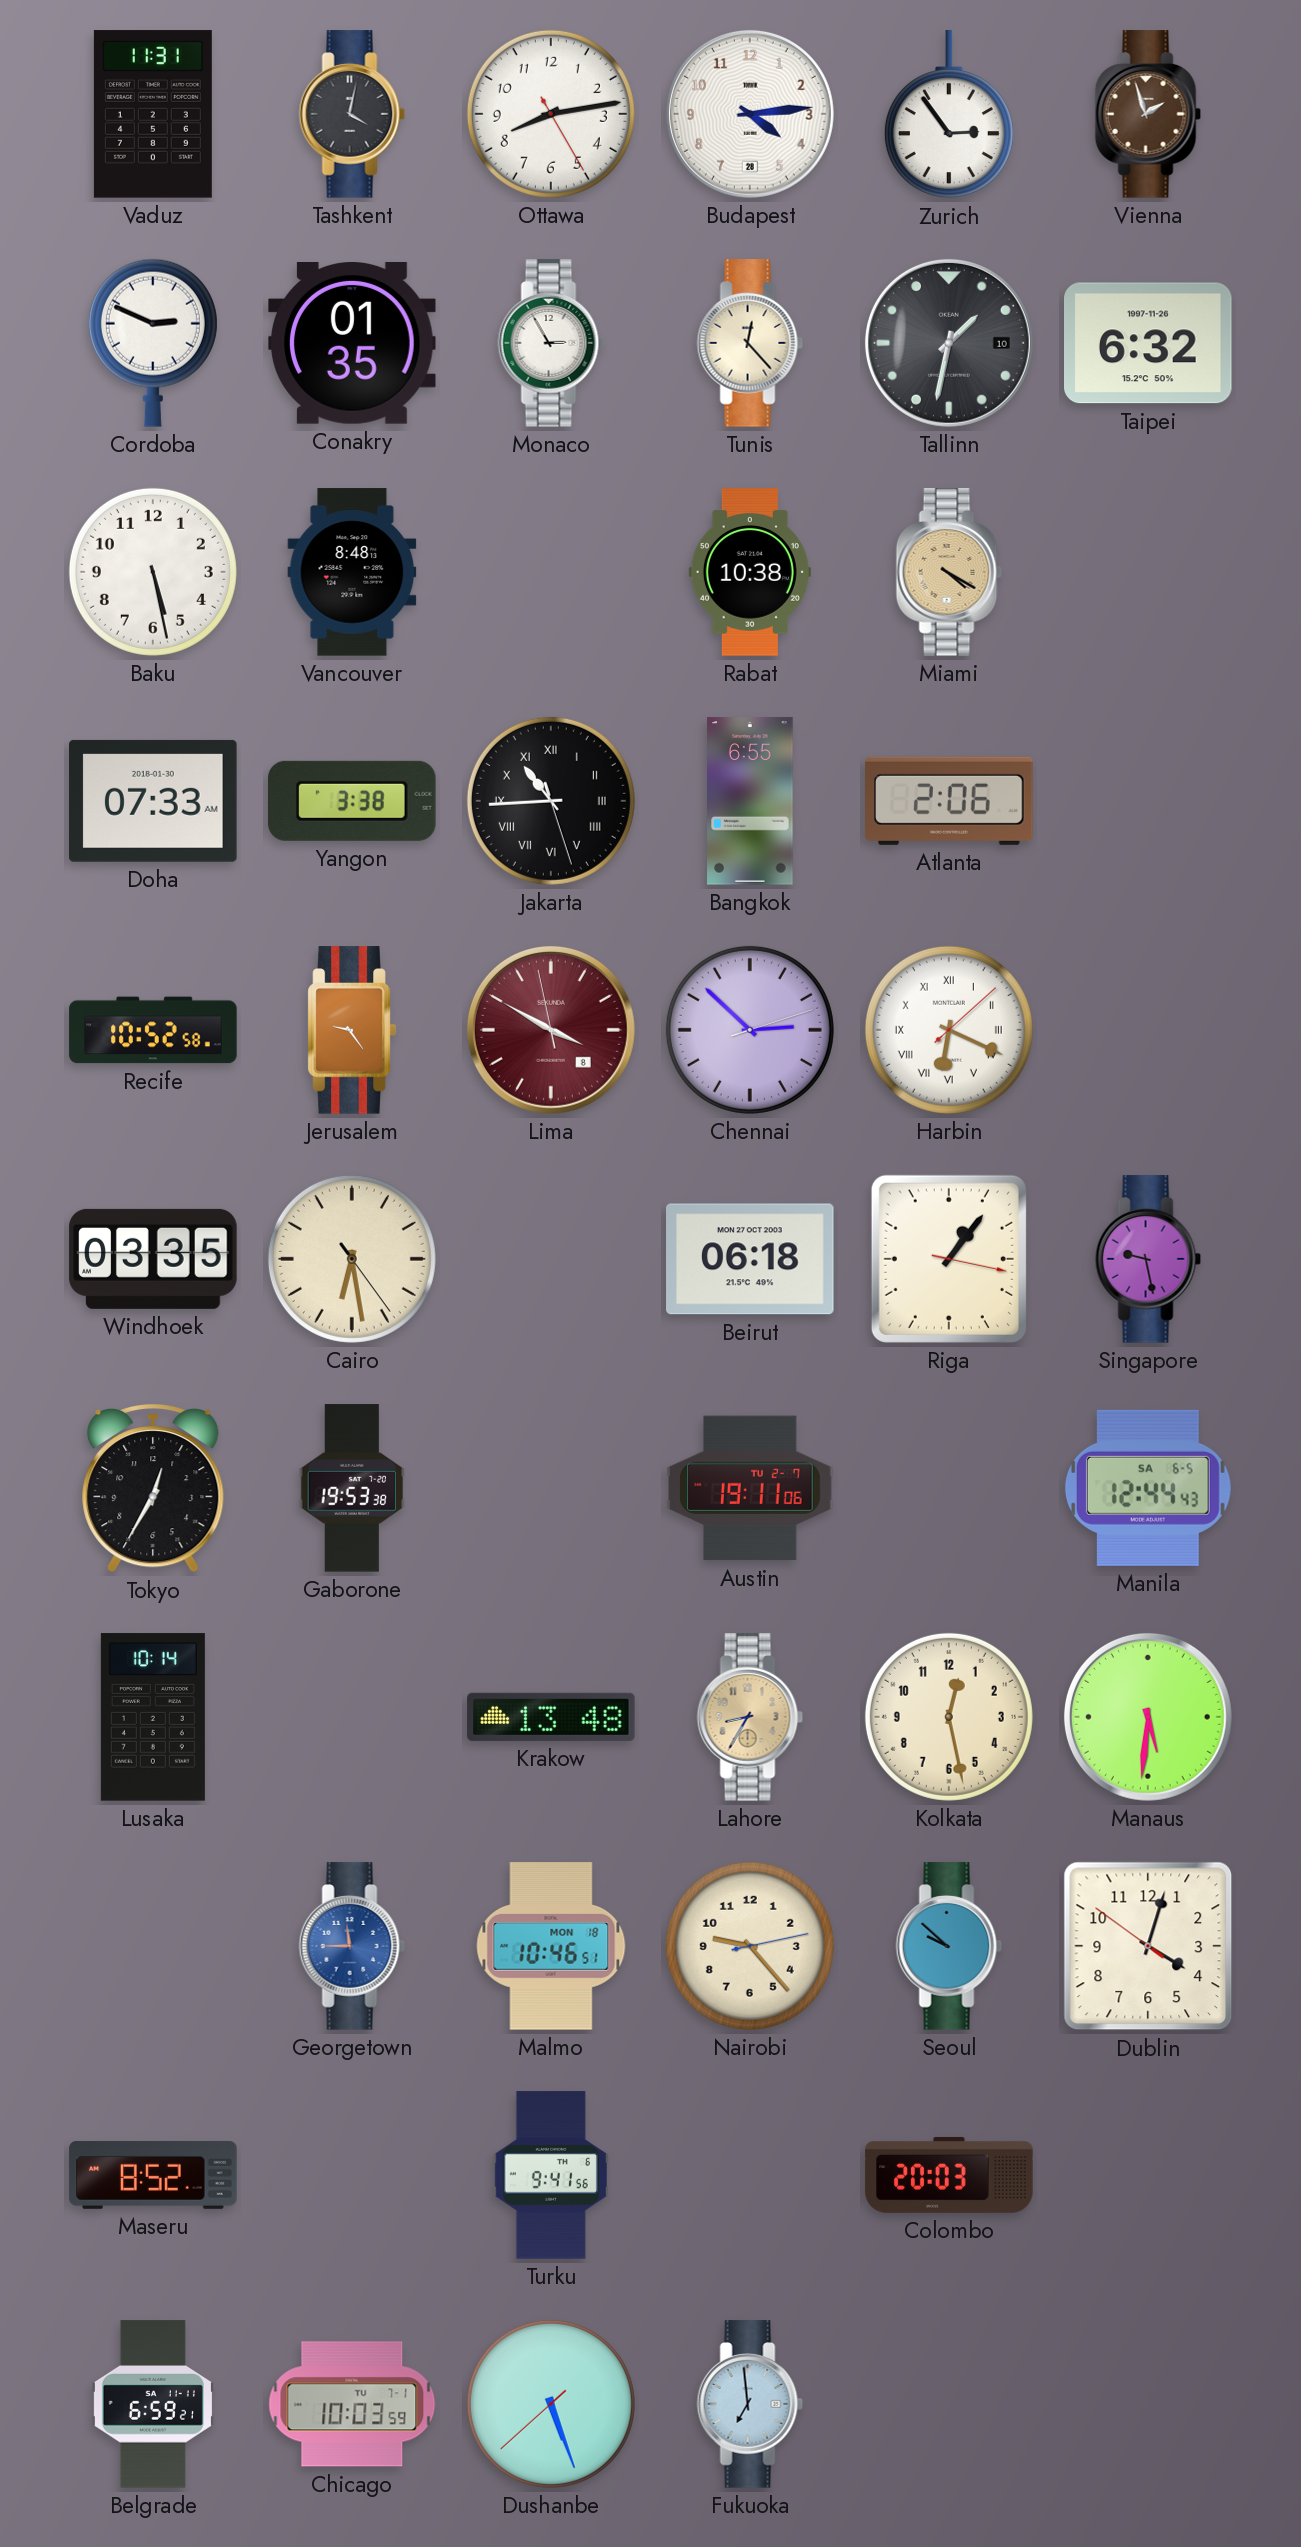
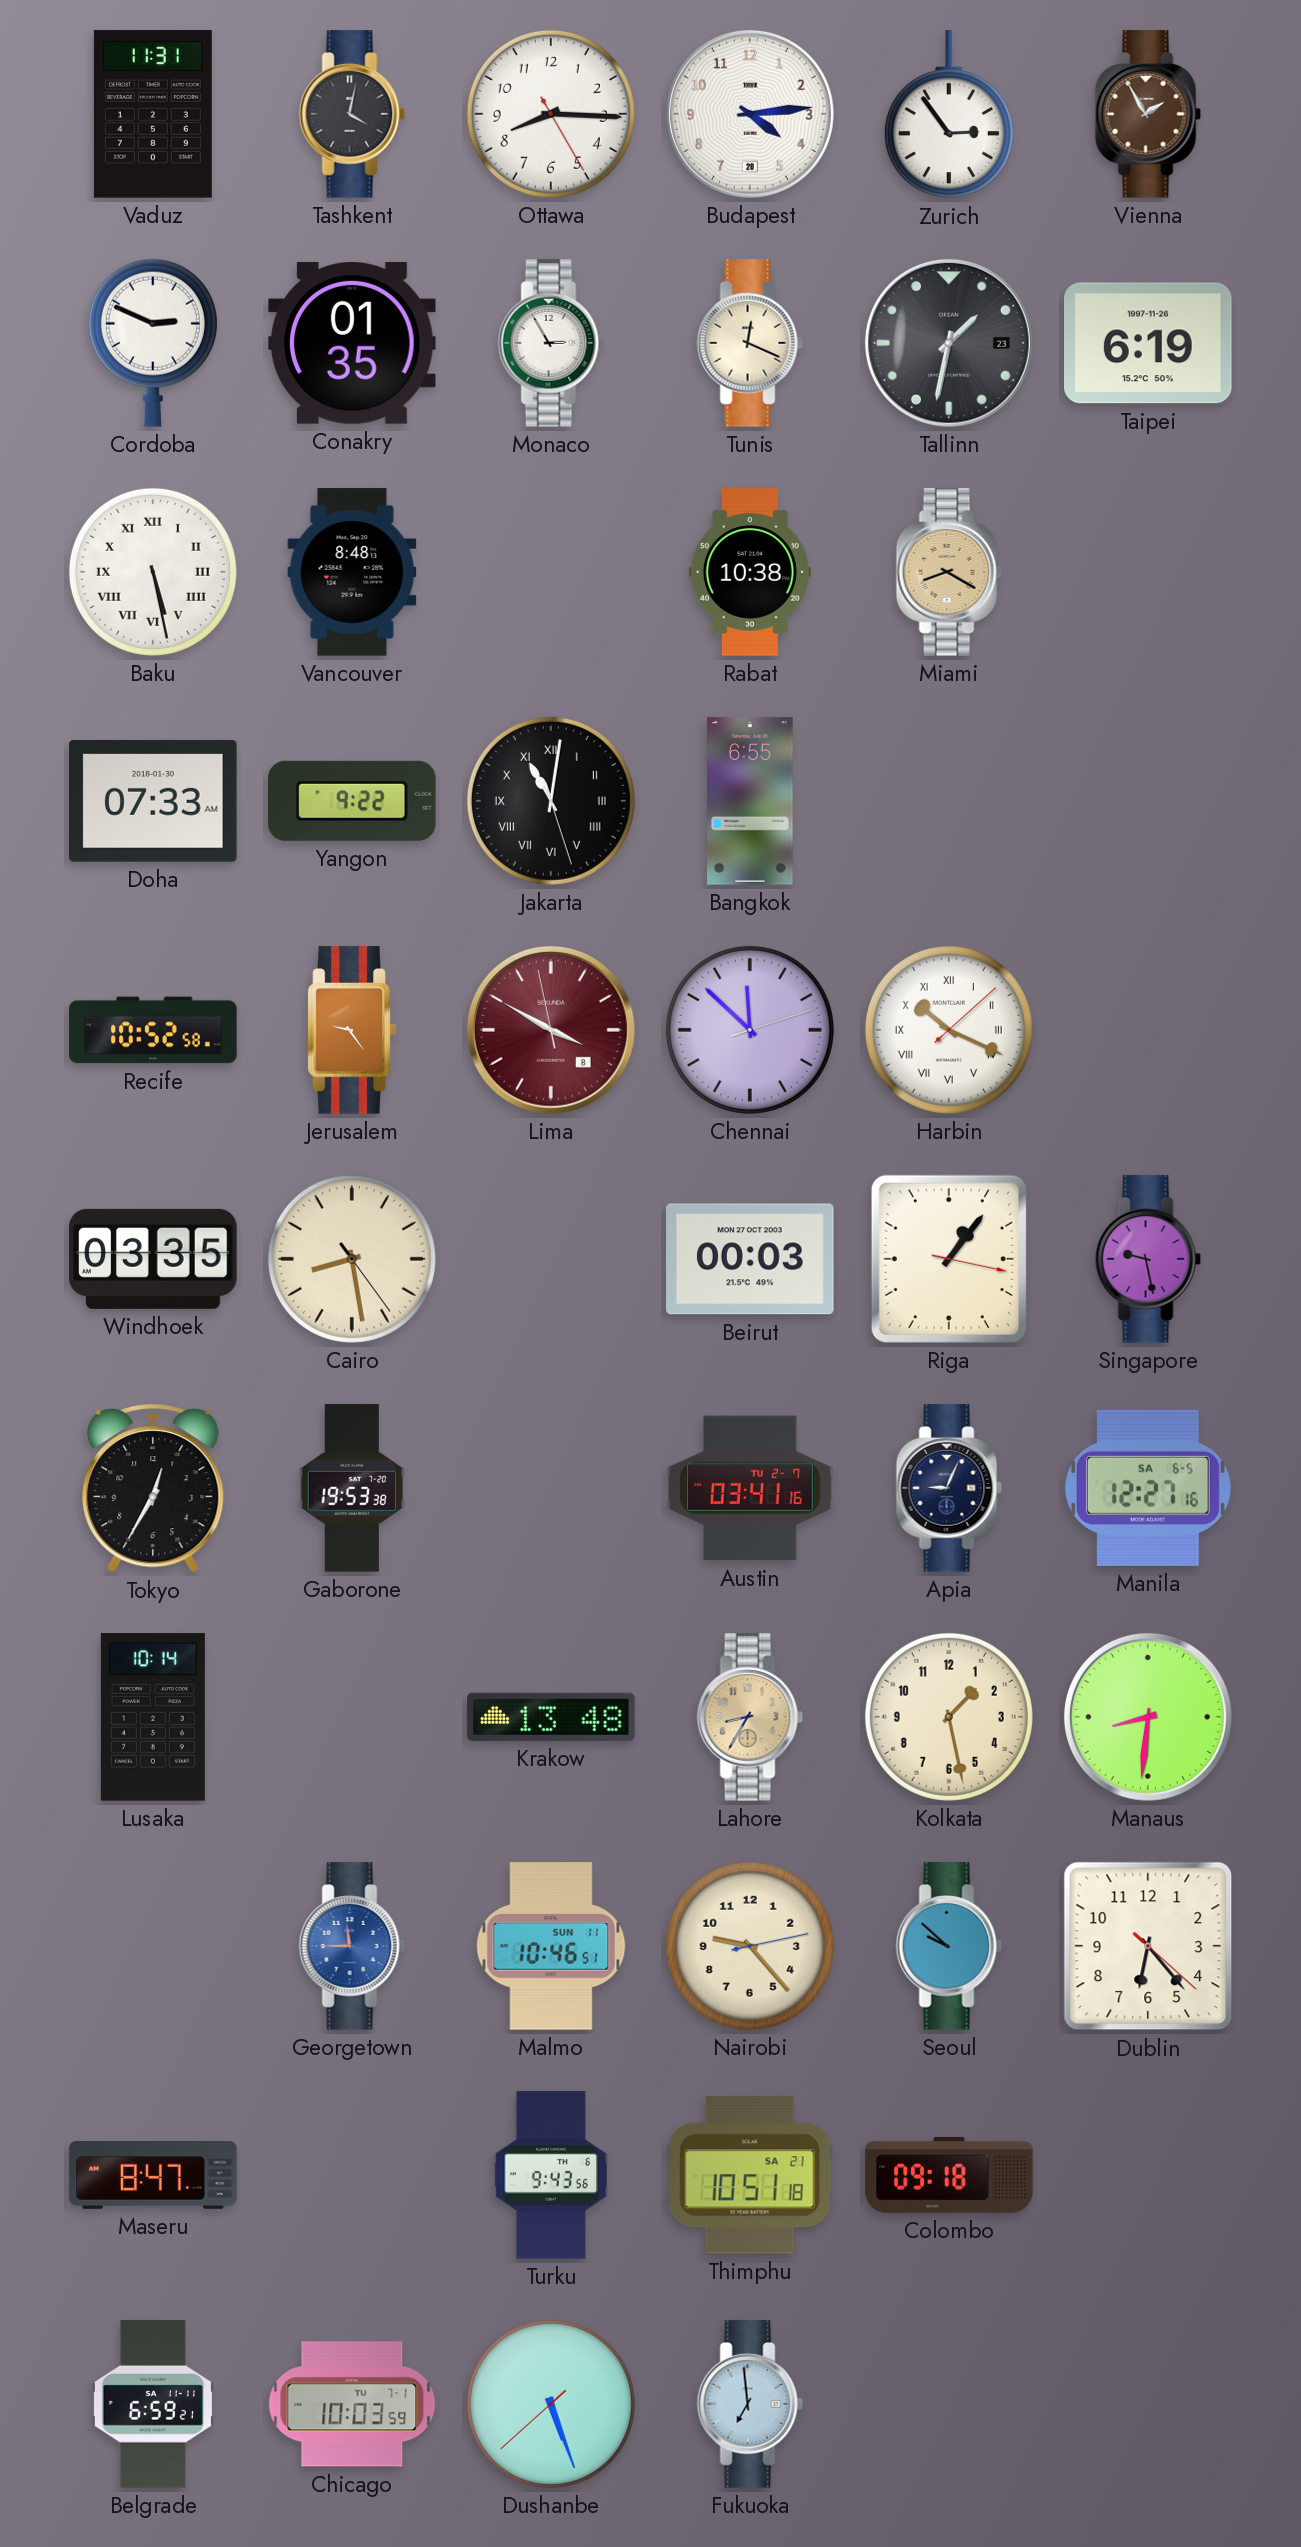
Ottawa: 8:13 -> 8:15
Vienna: 1:57 -> 1:55
Tunis: 12:23 -> 12:19
Tallinn date: 10 -> 23
Taipei: 6:32 -> 6:19
Baku numerals: Arabic -> Roman
Miami: 4:20 -> 8:20
Yangon: 3:38 -> 9:22
Jakarta: 10:44 -> 11:01
Atlanta: 2:06 -> none
Chennai: 2:52 -> 11:52
Harbin: 6:19 -> 10:19
Cairo: 6:28 -> 8:28
Beirut: 06:18 -> 00:03
Austin: 19:11 -> 03:41
Apia: none -> 9:04
Manila: 12:44 -> 12:27
Kolkata: 12:28 -> 1:28
Manaus: 5:31 -> 8:31
Malmo date: MON 18 -> SUN 11
Dublin: 4:02 -> 6:23
Maseru: 8:52 -> 8:47
Turku: 9:41 -> 9:43
Thimphu: none -> 10:51
Colombo: 20:03 -> 09:18
